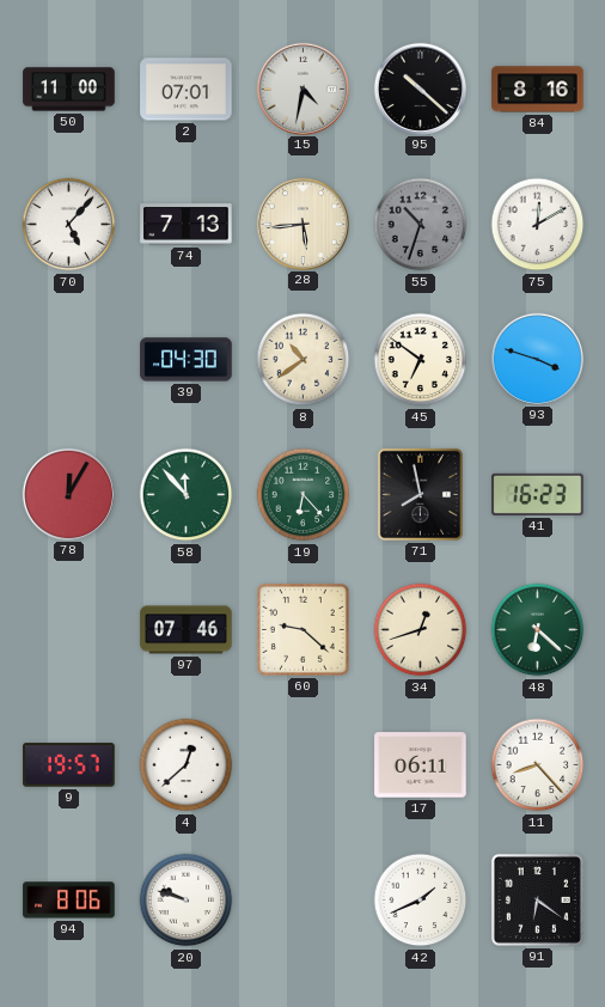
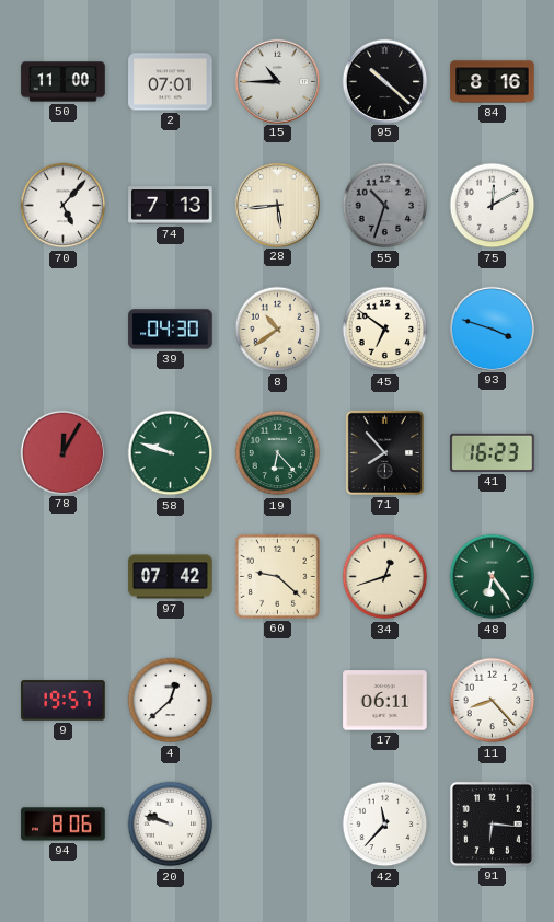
15: 4:32 -> 10:45
58: 11:53 -> 9:48
71: 7:58 -> 7:53
97: 07:46 -> 07:42
48: 6:22 -> 6:24
42: 1:41 -> 11:37
91: 6:21 -> 6:16
